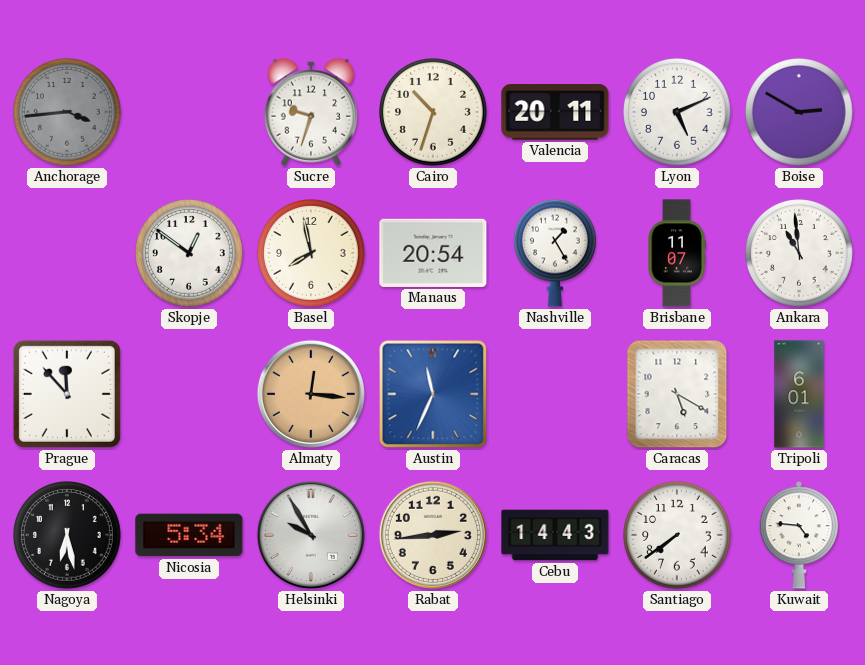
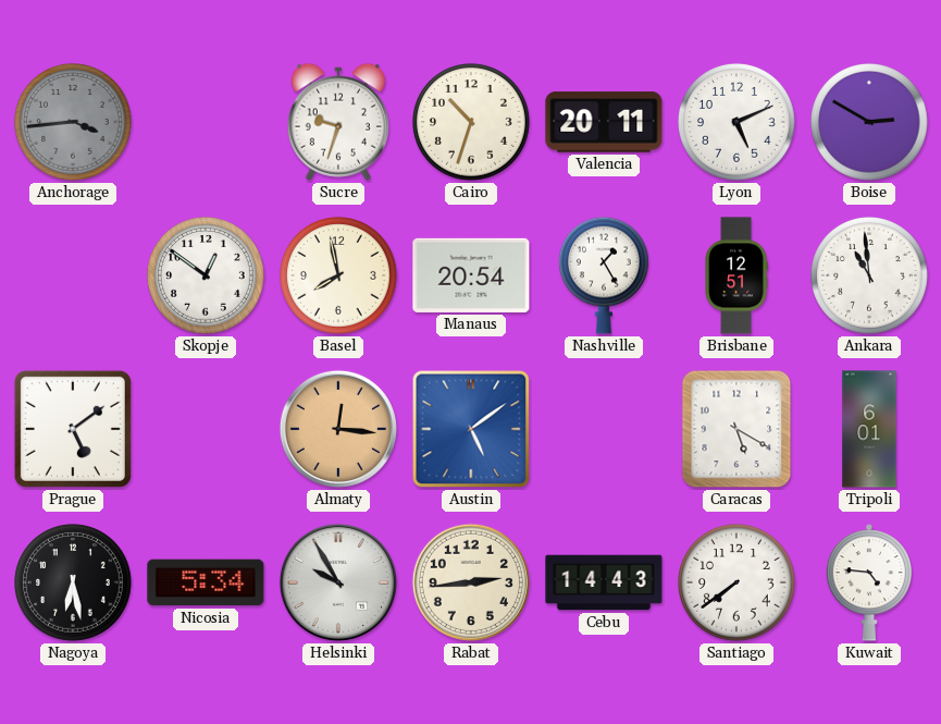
Brisbane: 11:07 -> 12:51
Prague: 11:53 -> 5:09
Austin: 11:34 -> 5:09
